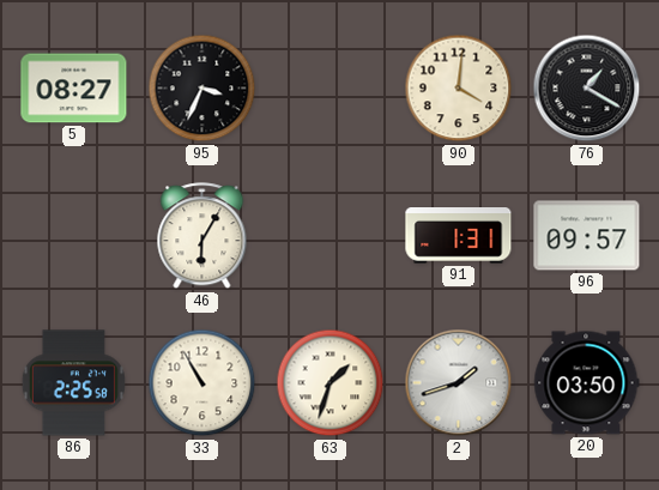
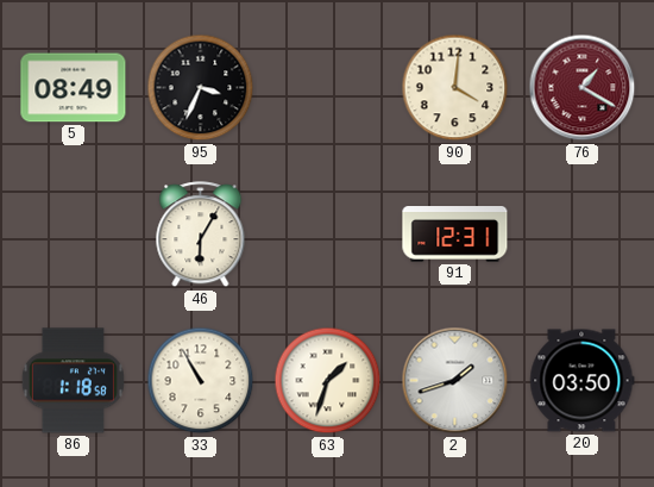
5: 08:27 -> 08:49
76 dial: black -> burgundy
91: 1:31 -> 12:31
96: 09:57 -> none
86: 2:25 -> 1:18
